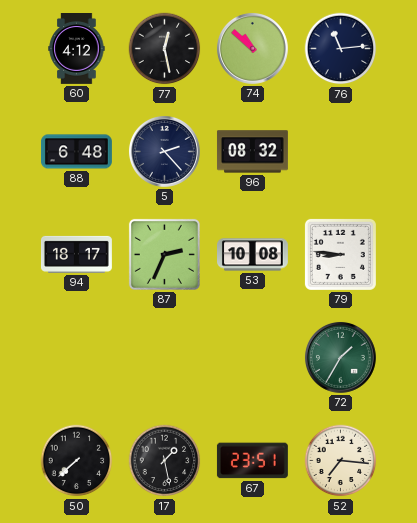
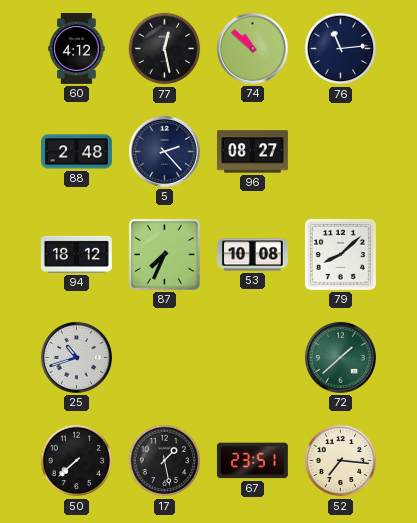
88: 6:48 -> 2:48
96: 08:32 -> 08:27
94: 18:17 -> 18:12
87: 2:34 -> 7:34
79: 8:46 -> 8:08
25: none -> 10:42
72: 1:35 -> 1:38
